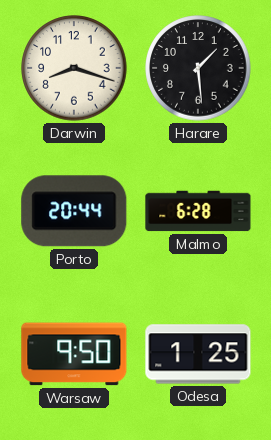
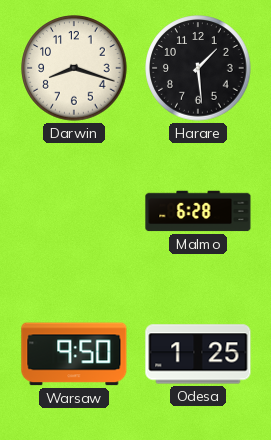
Porto: 20:44 -> none
